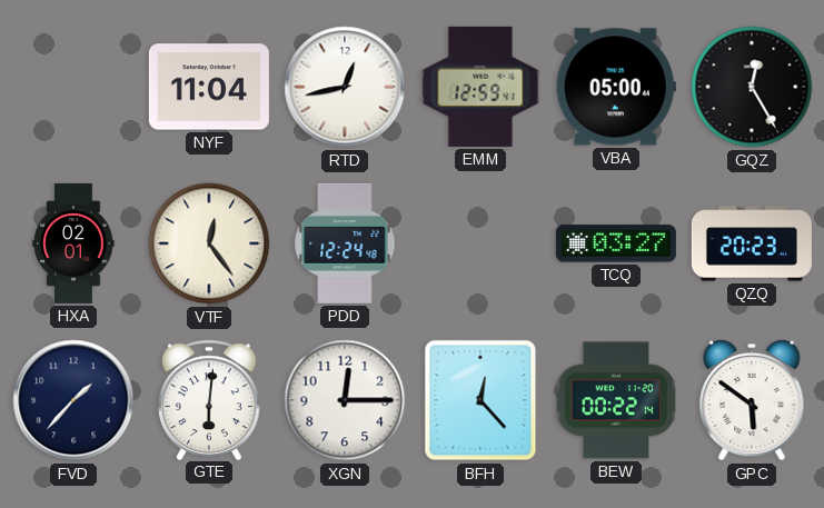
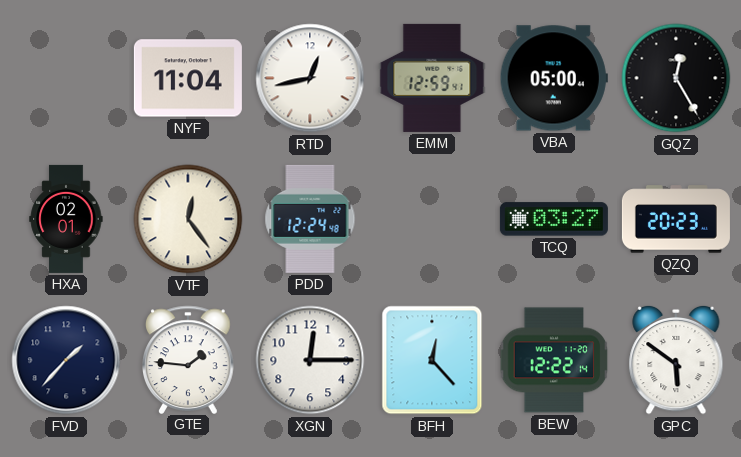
GTE: 6:01 -> 1:46
BEW: 00:22 -> 12:22
